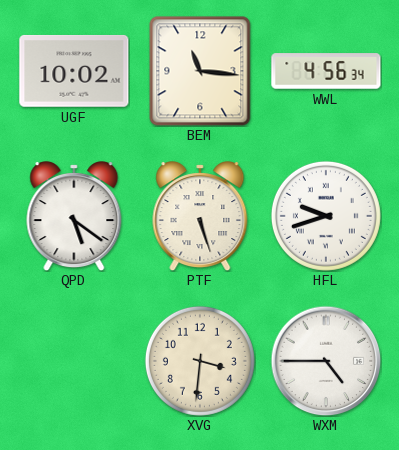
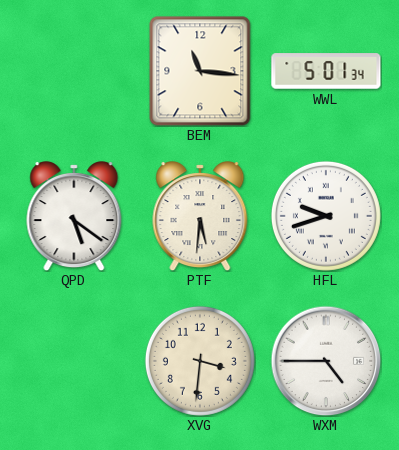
UGF: 10:02 -> none
WWL: 4:56 -> 5:01
PTF: 5:27 -> 5:31
